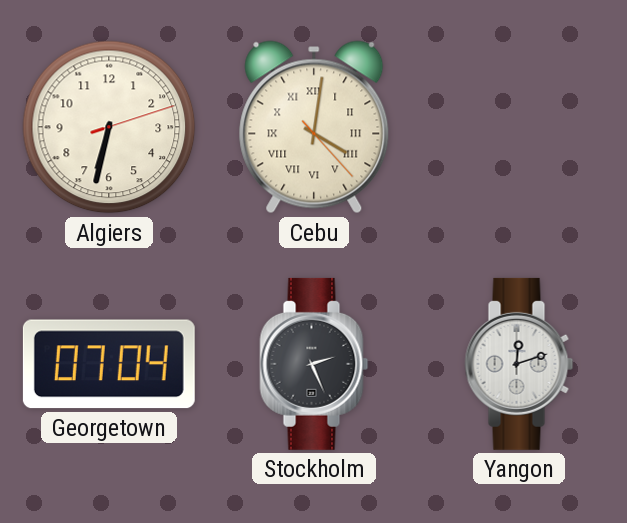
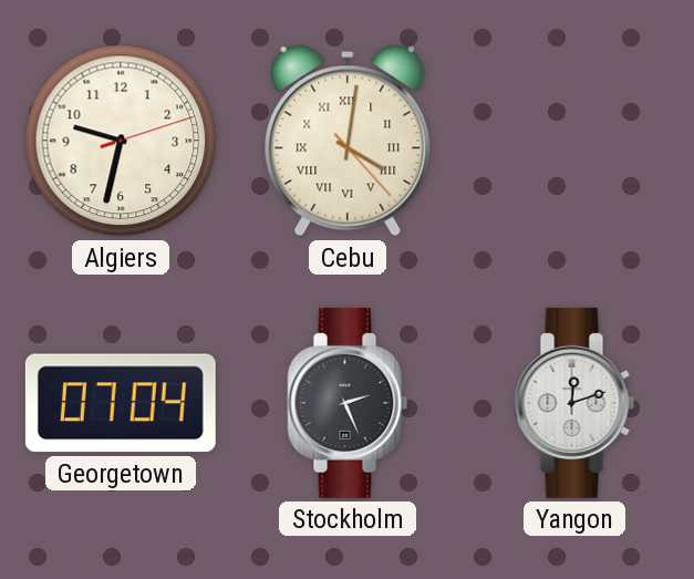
Algiers: 6:32 -> 9:32
